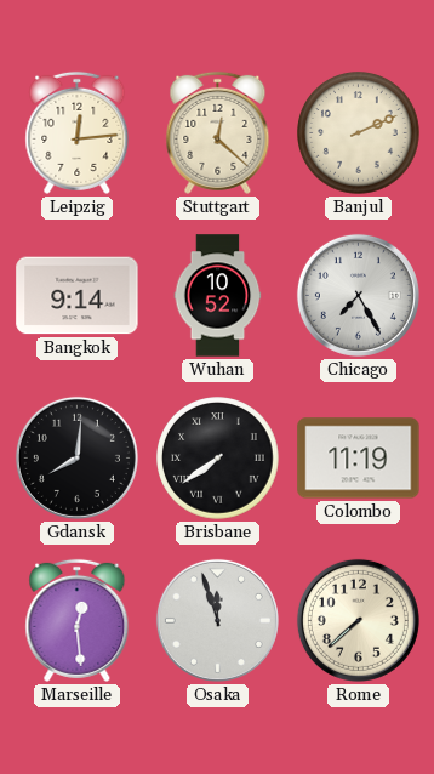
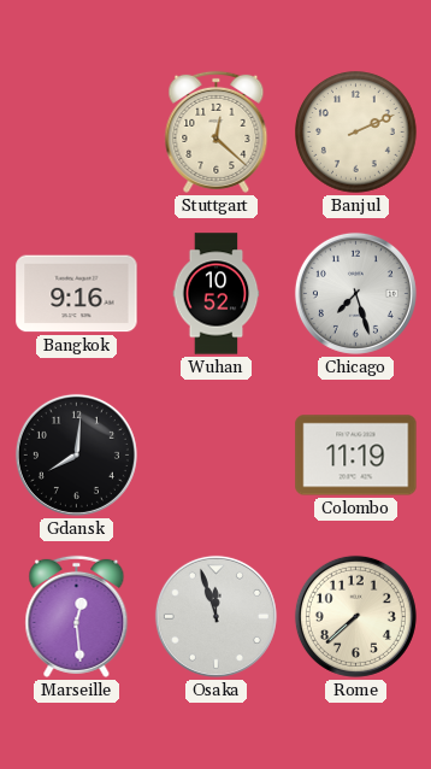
Leipzig: 12:14 -> none
Bangkok: 9:14 -> 9:16
Chicago: 7:25 -> 7:27
Brisbane: 7:39 -> none
